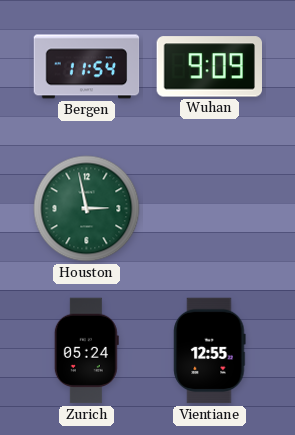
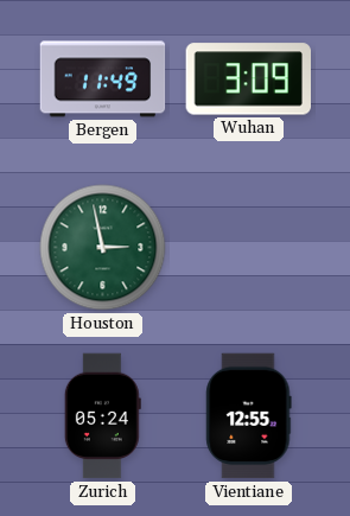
Bergen: 11:54 -> 11:49
Wuhan: 9:09 -> 3:09
